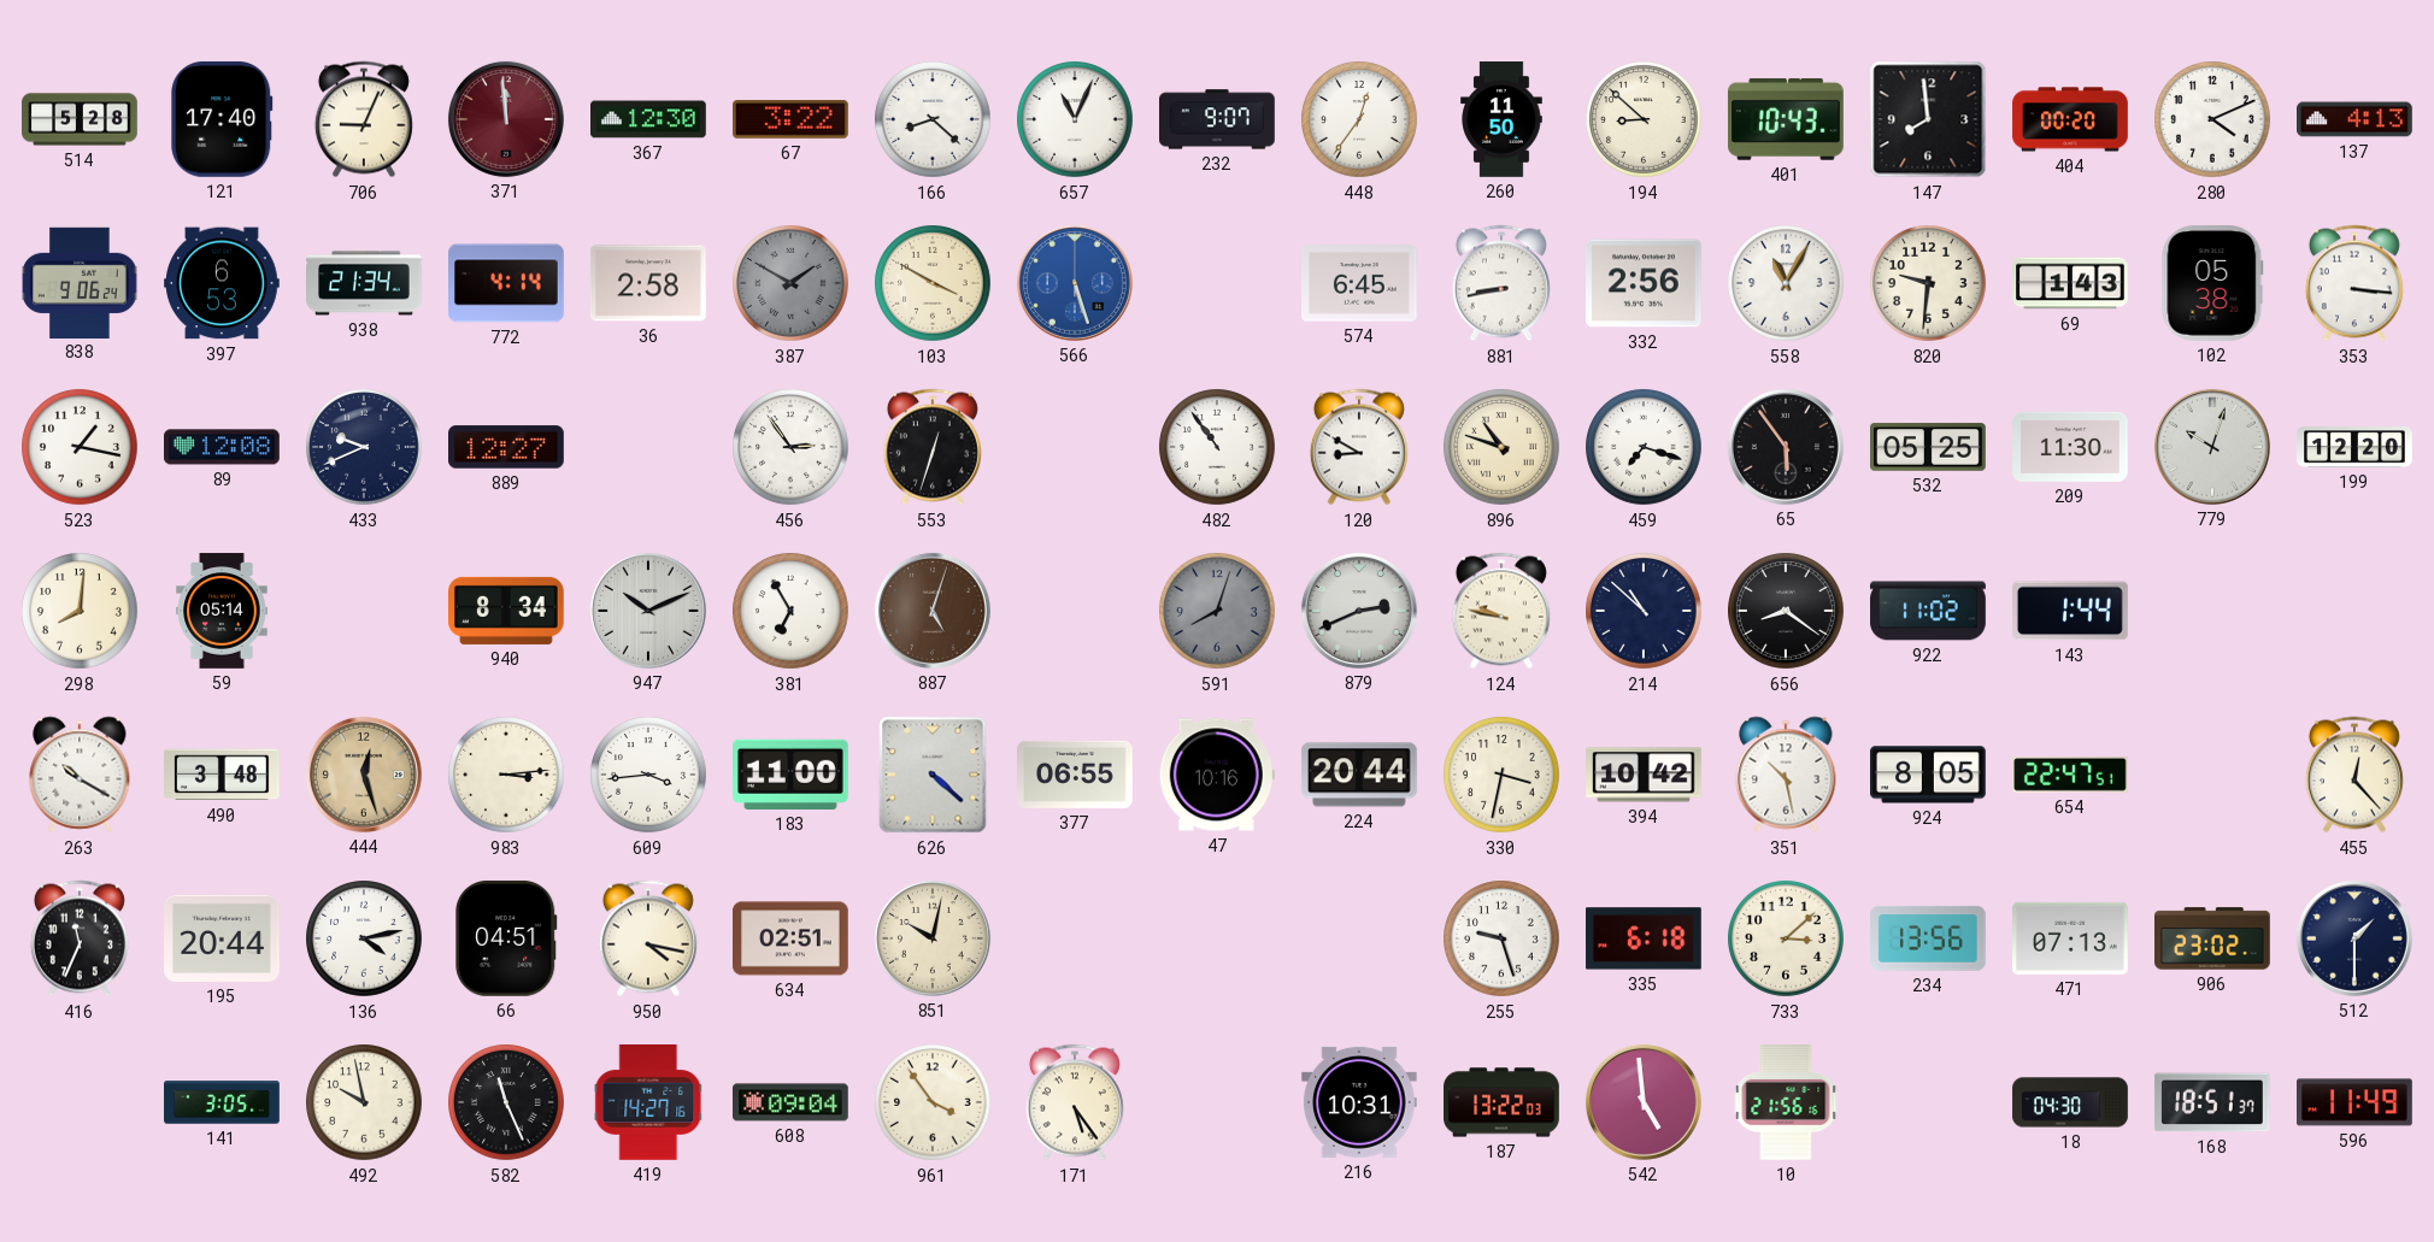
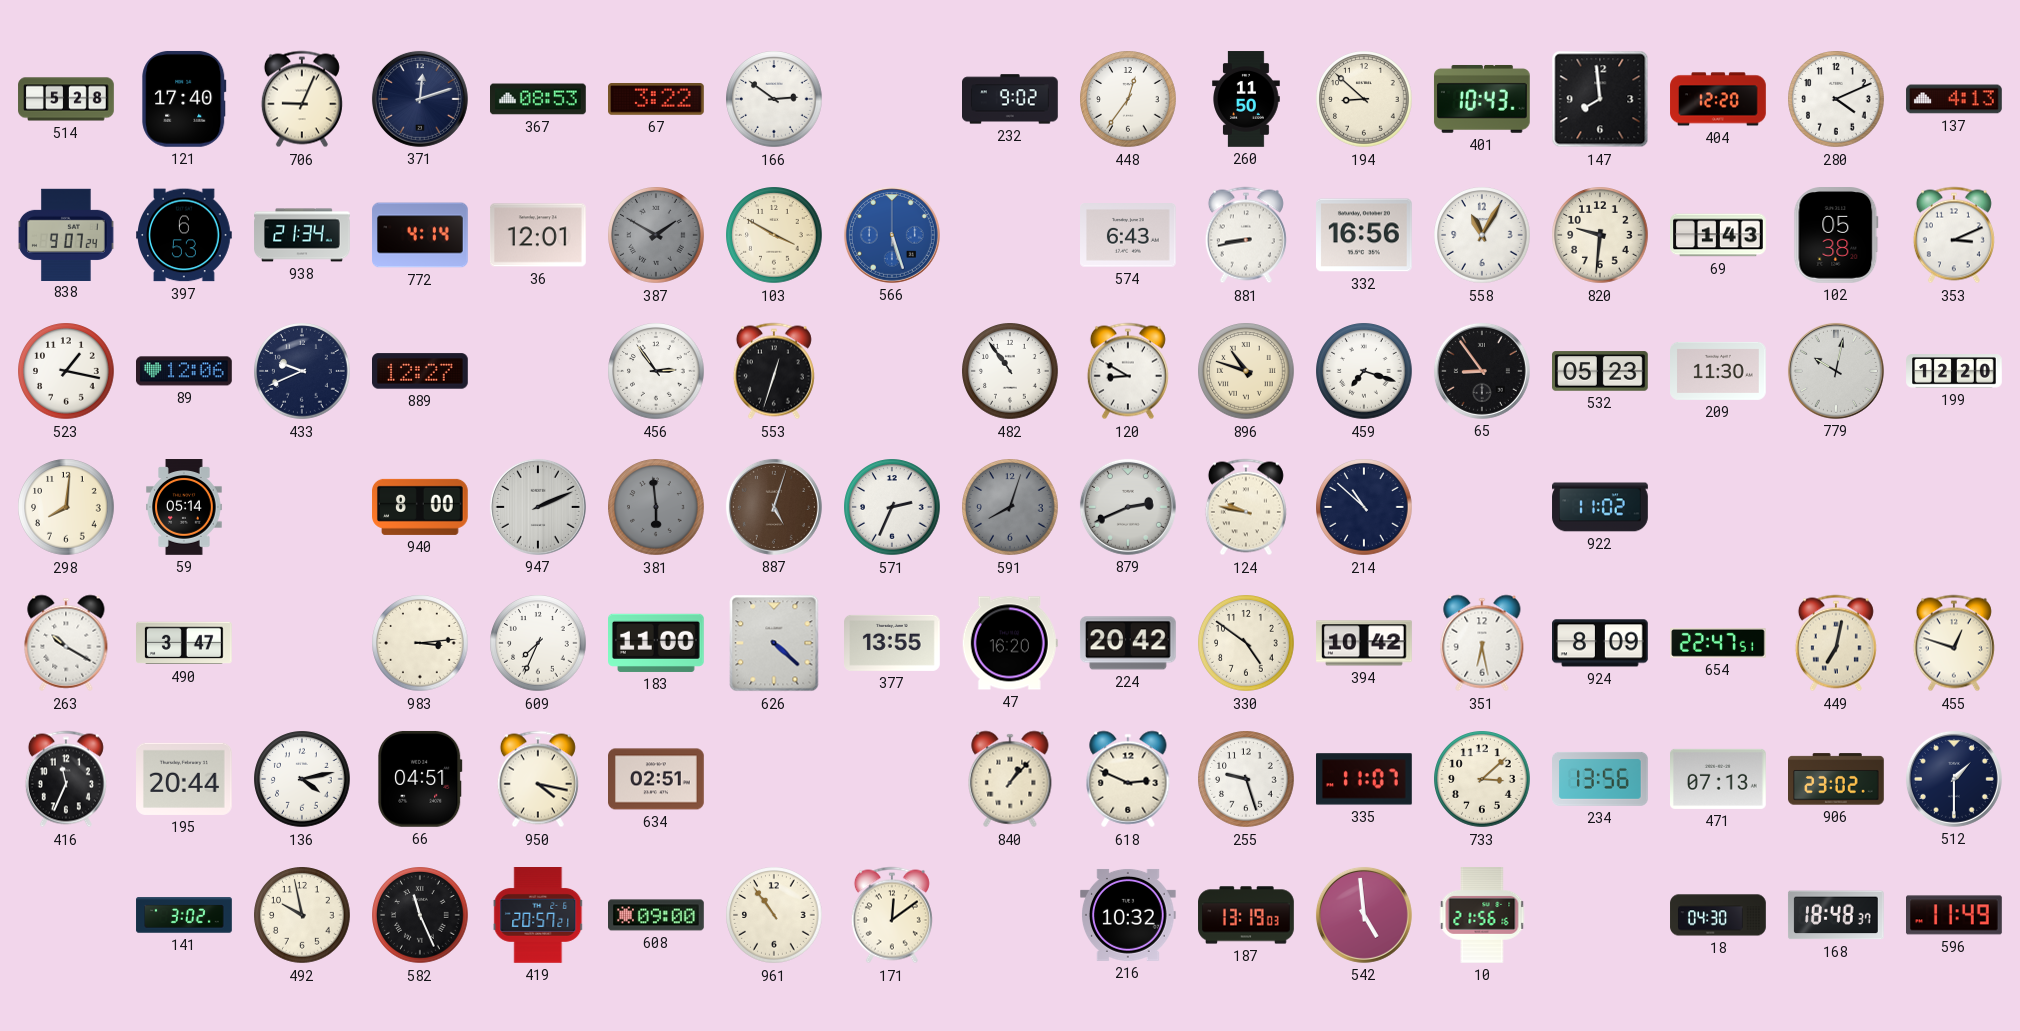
371: 11:59 -> 12:12
371 dial: burgundy -> navy
367: 12:30 -> 08:53
166: 8:22 -> 2:51
657: 11:04 -> none
232: 9:07 -> 9:02
404: 00:20 -> 12:20
838: 9:06 -> 9:07
36: 2:58 -> 12:01
574: 6:45 -> 6:43
332: 2:56 -> 16:56
353: 3:16 -> 3:11
89: 12:08 -> 12:06
65: 5:54 -> 8:54
532: 05:25 -> 05:23
779: 10:03 -> 10:02
940: 8:34 -> 8:00
947: 10:11 -> 2:11
381: 6:55 -> 5:59
381 dial: white -> grey
571: none -> 2:34
656: 8:21 -> none
143: 1:44 -> none
490: 3:48 -> 3:47
444: 12:27 -> none
609: 3:44 -> 7:34
377: 06:55 -> 13:55
47: 10:16 -> 16:20
224: 20:44 -> 20:42
330: 3:32 -> 4:51
351: 10:28 -> 6:28
924: 8:05 -> 8:09
449: none -> 7:02
455: 12:23 -> 12:48
851: 10:02 -> none
840: none -> 1:07
618: none -> 2:49
335: 6:18 -> 11:07
141: 3:05 -> 3:02
419: 14:27 -> 20:57
608: 09:04 -> 09:00
961: 3:54 -> 10:54
171: 5:24 -> 12:09
216: 10:31 -> 10:32
187: 13:22 -> 13:19
168: 18:51 -> 18:48
